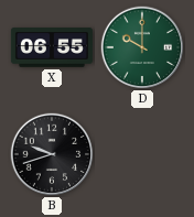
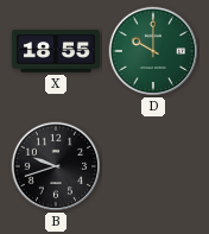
X: 06:55 -> 18:55
